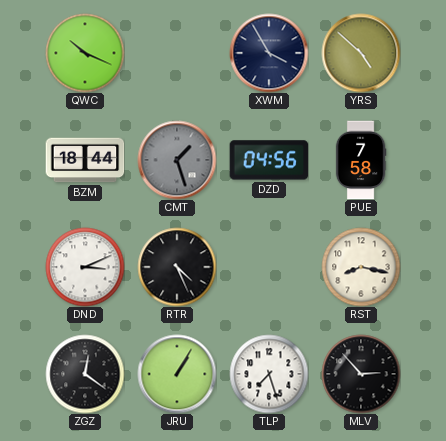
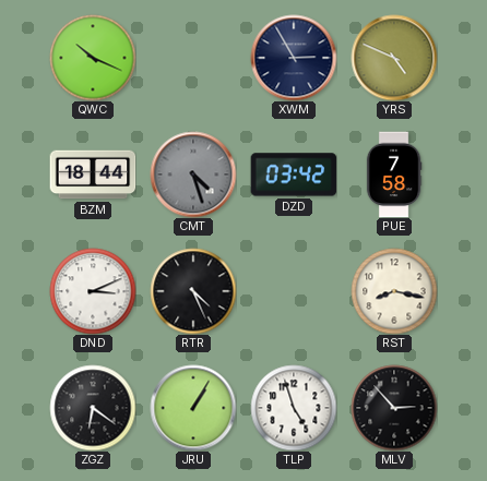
XWM: 3:55 -> 2:55
YRS: 4:52 -> 4:49
CMT: 1:27 -> 4:27
DZD: 04:56 -> 03:42
ZGZ: 12:21 -> 6:21
TLP: 7:27 -> 4:57
